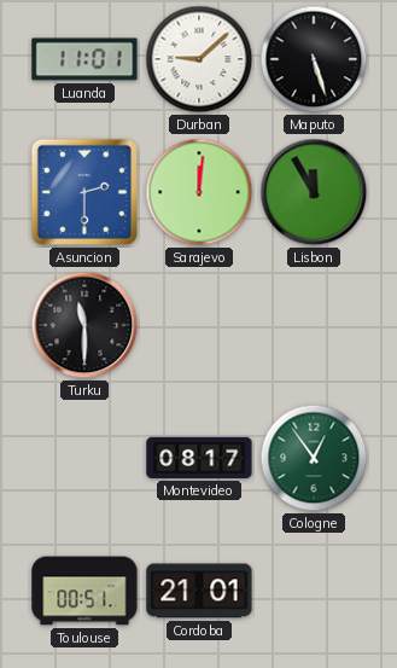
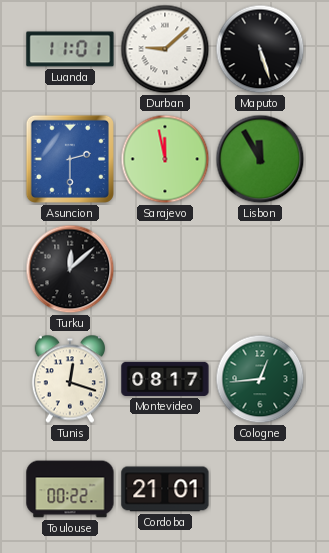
Sarajevo: 12:01 -> 11:58
Turku: 11:30 -> 12:08
Tunis: none -> 12:18
Cologne: 12:54 -> 12:44
Toulouse: 00:51 -> 00:22
